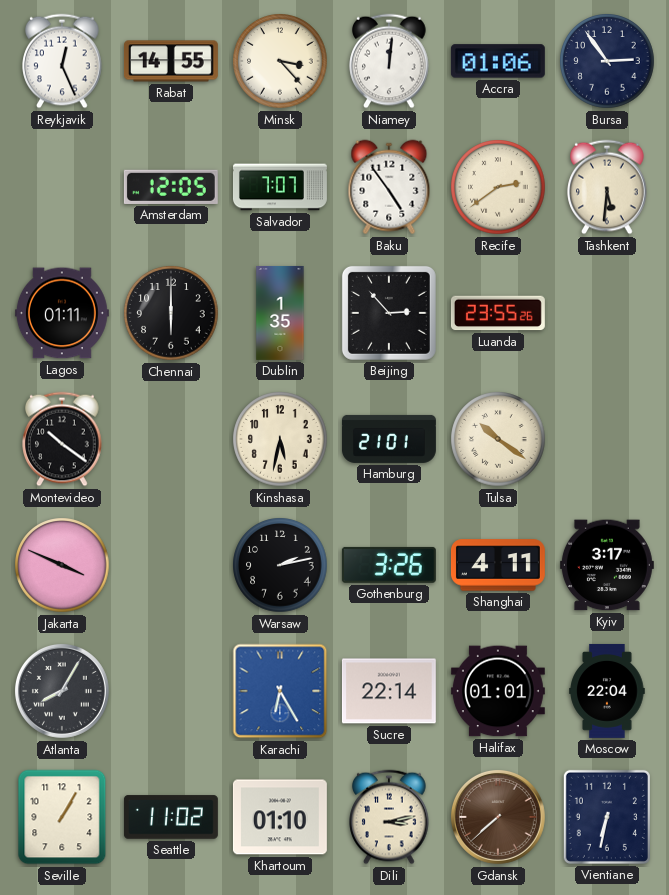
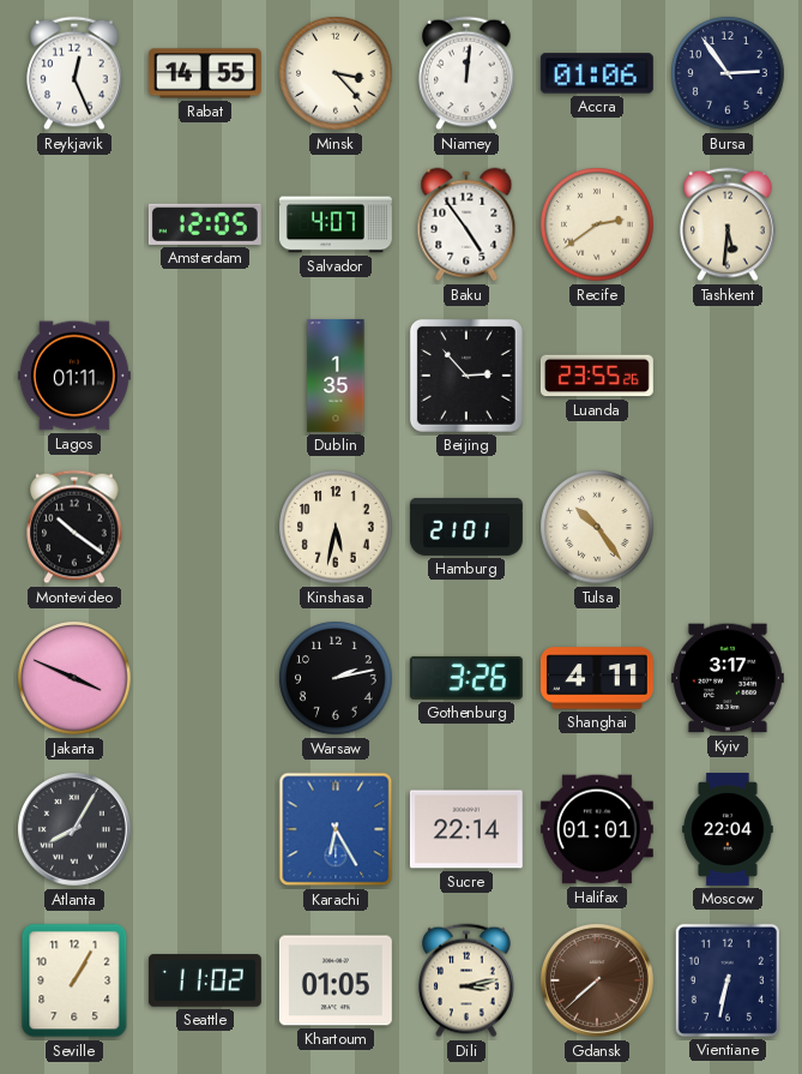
Salvador: 7:07 -> 4:07
Chennai: 6:00 -> none
Tulsa: 10:21 -> 10:24
Khartoum: 01:10 -> 01:05
